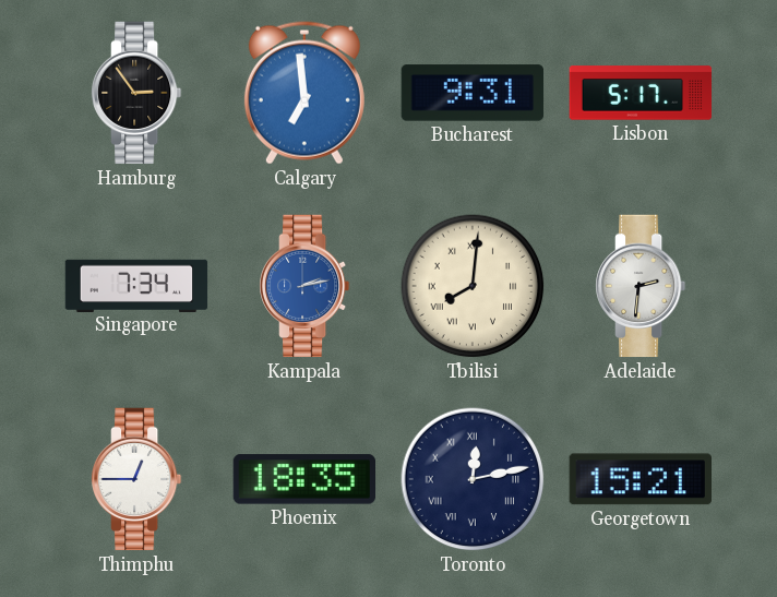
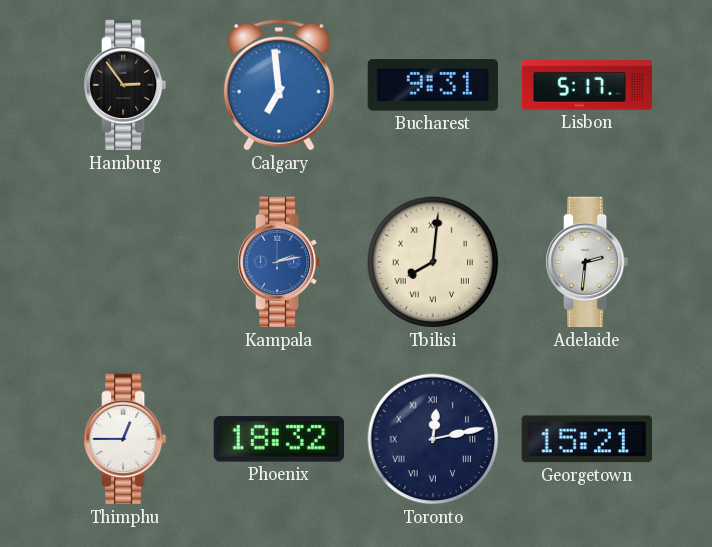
Singapore: 7:34 -> none
Phoenix: 18:35 -> 18:32
